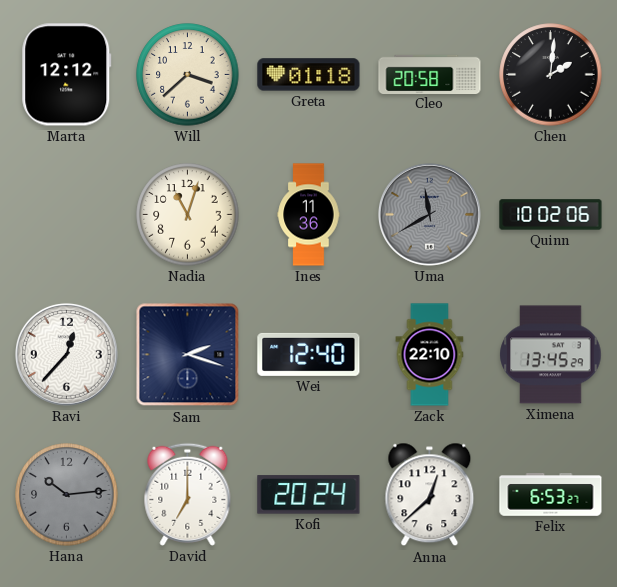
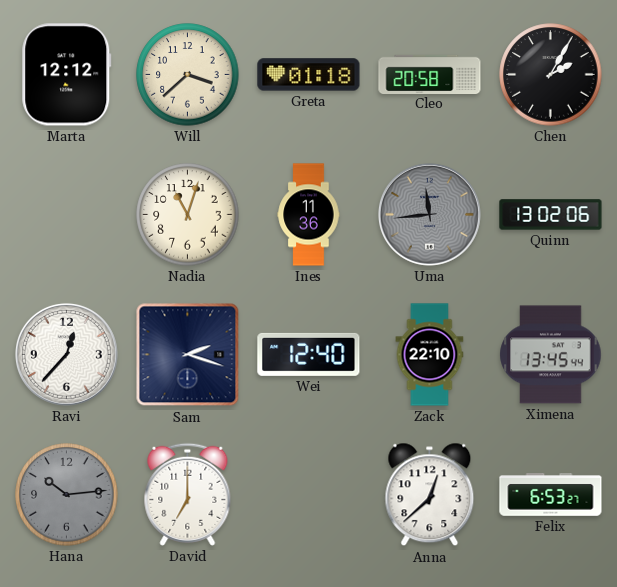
Chen: 2:01 -> 2:05
Uma: 11:40 -> 11:44
Quinn: 10:02 -> 13:02
Ximena: 13:45:29 -> 13:45:44
Kofi: 20:24 -> none
